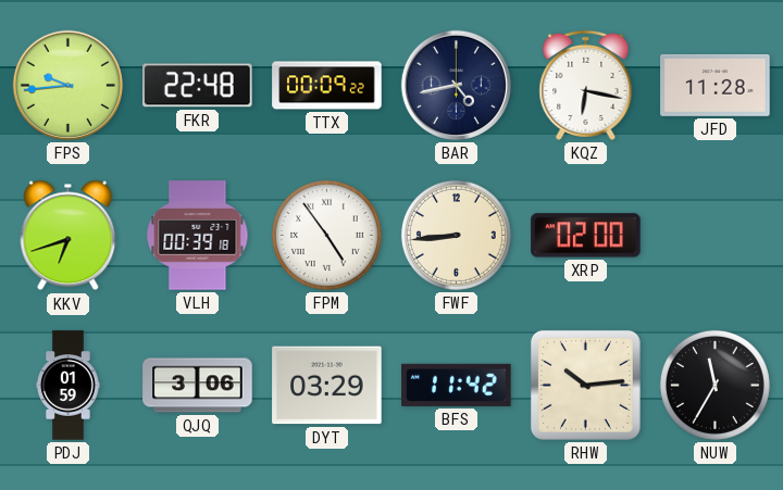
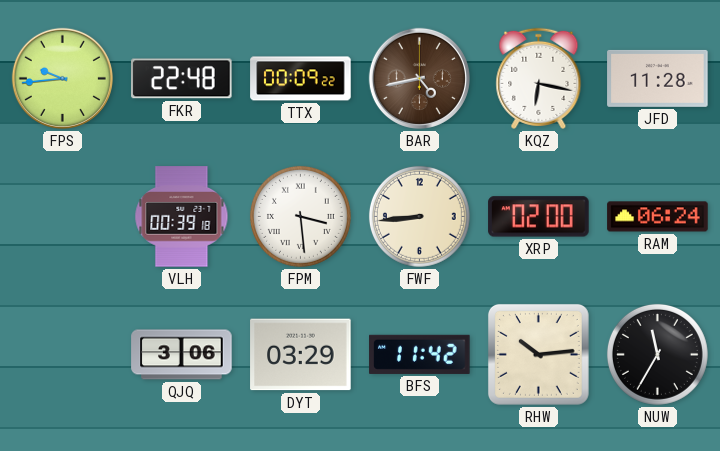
BAR dial: navy -> brown
KKV: 6:42 -> none
FPM: 4:54 -> 3:29
RAM: none -> 06:24
PDJ: 01:59 -> none
